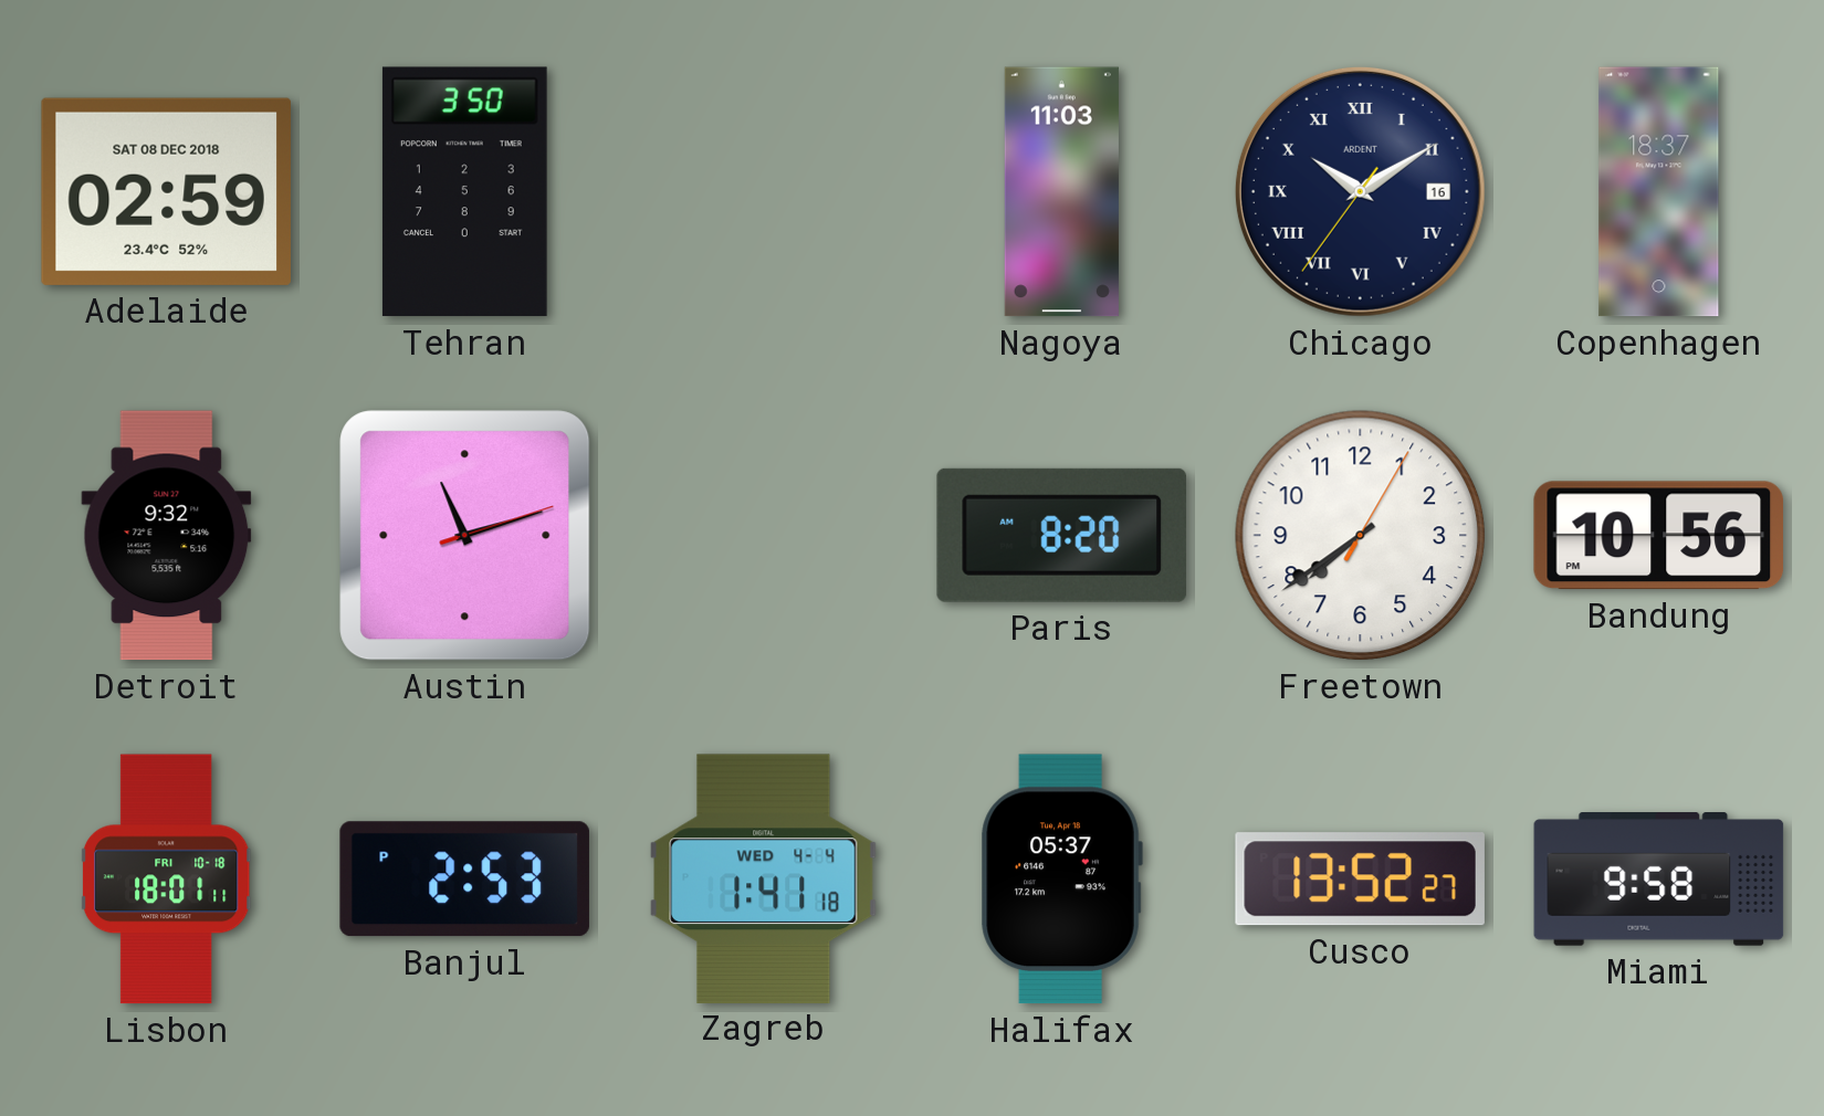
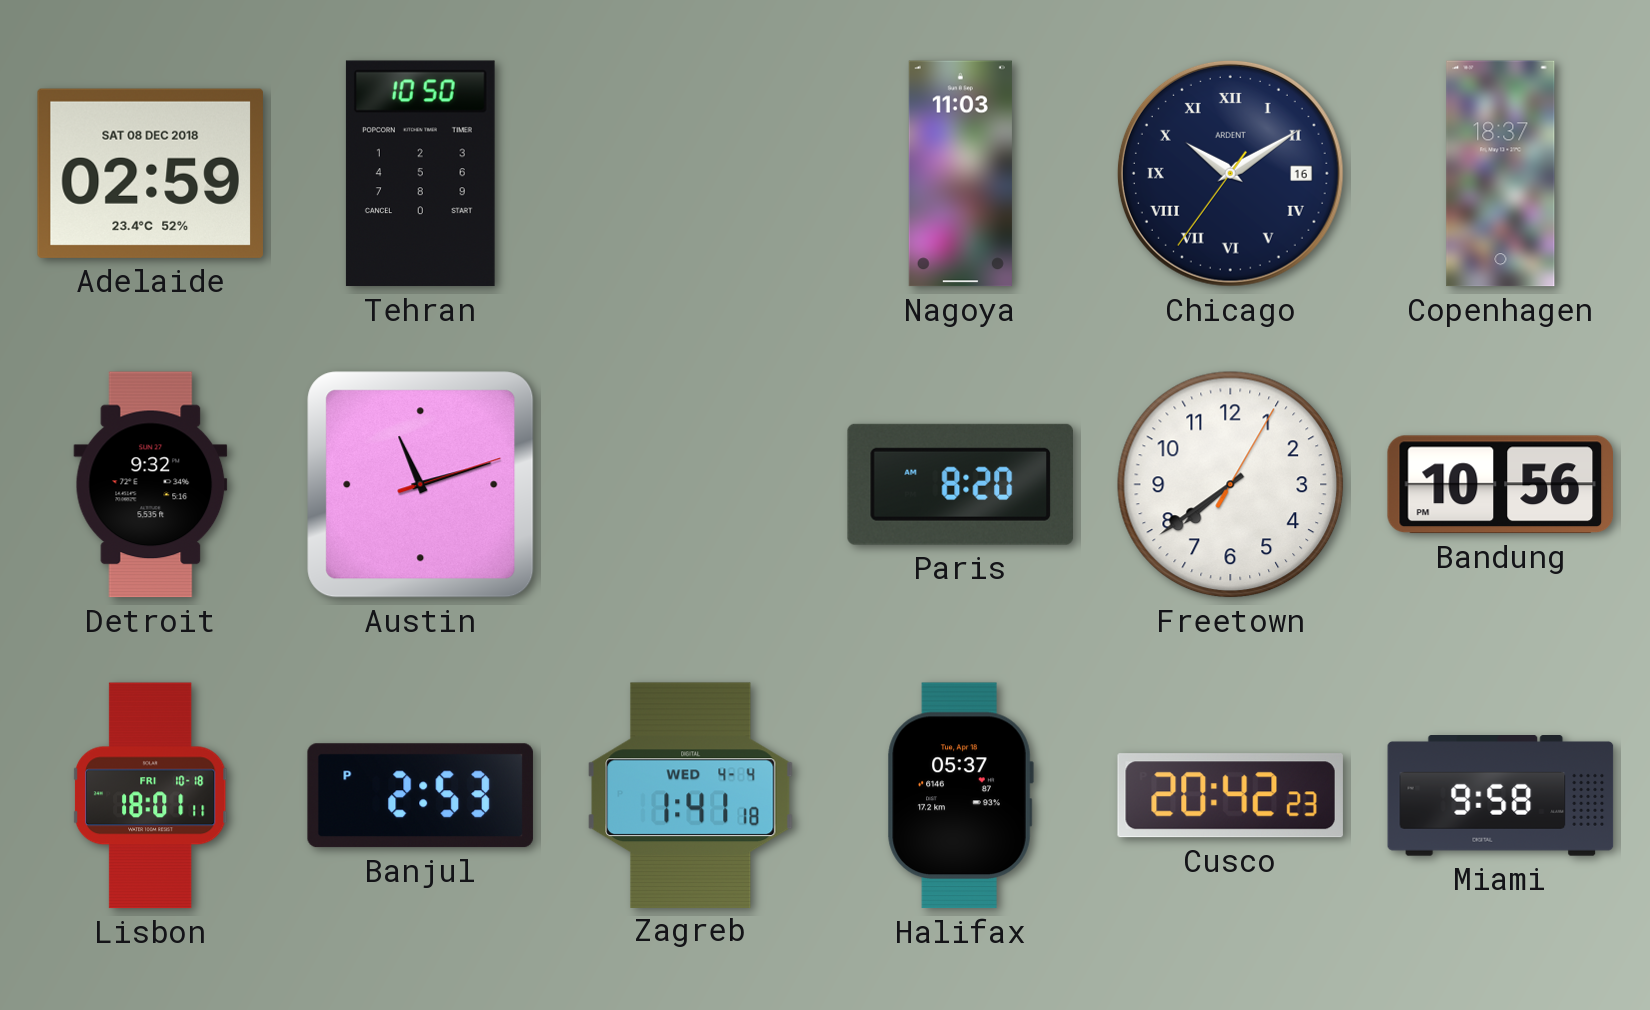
Tehran: 3:50 -> 10:50
Cusco: 13:52 -> 20:42
